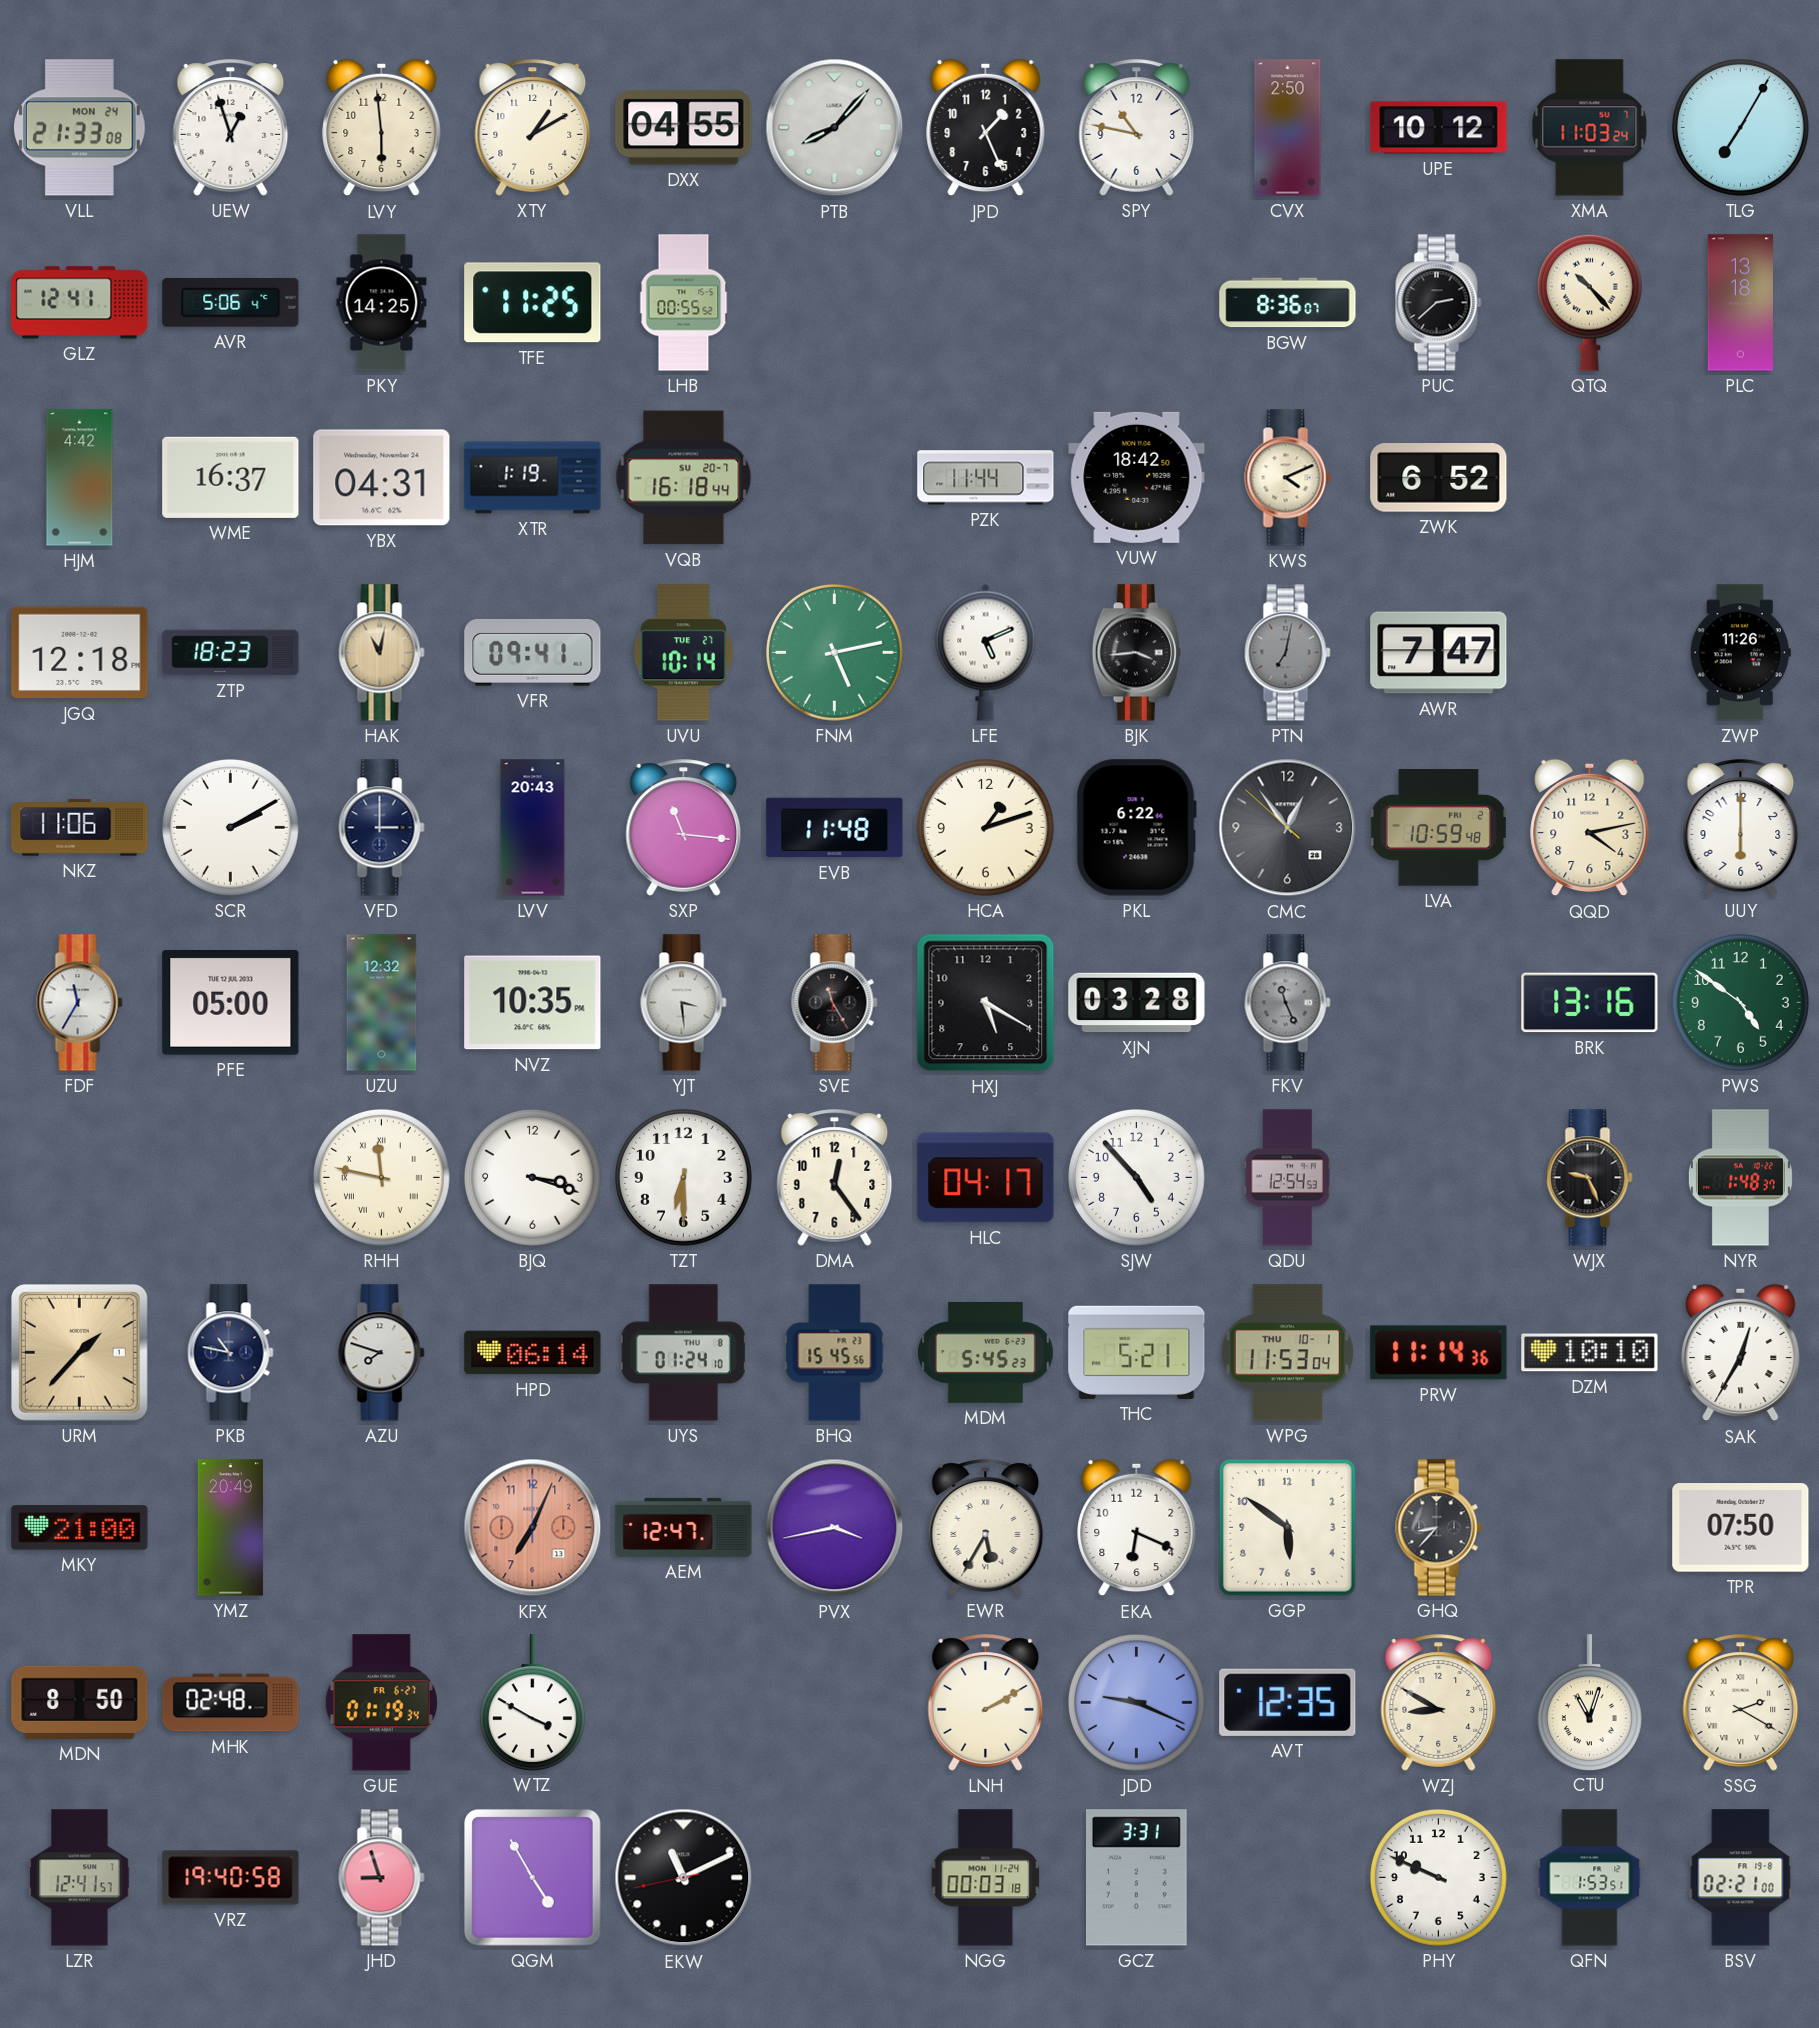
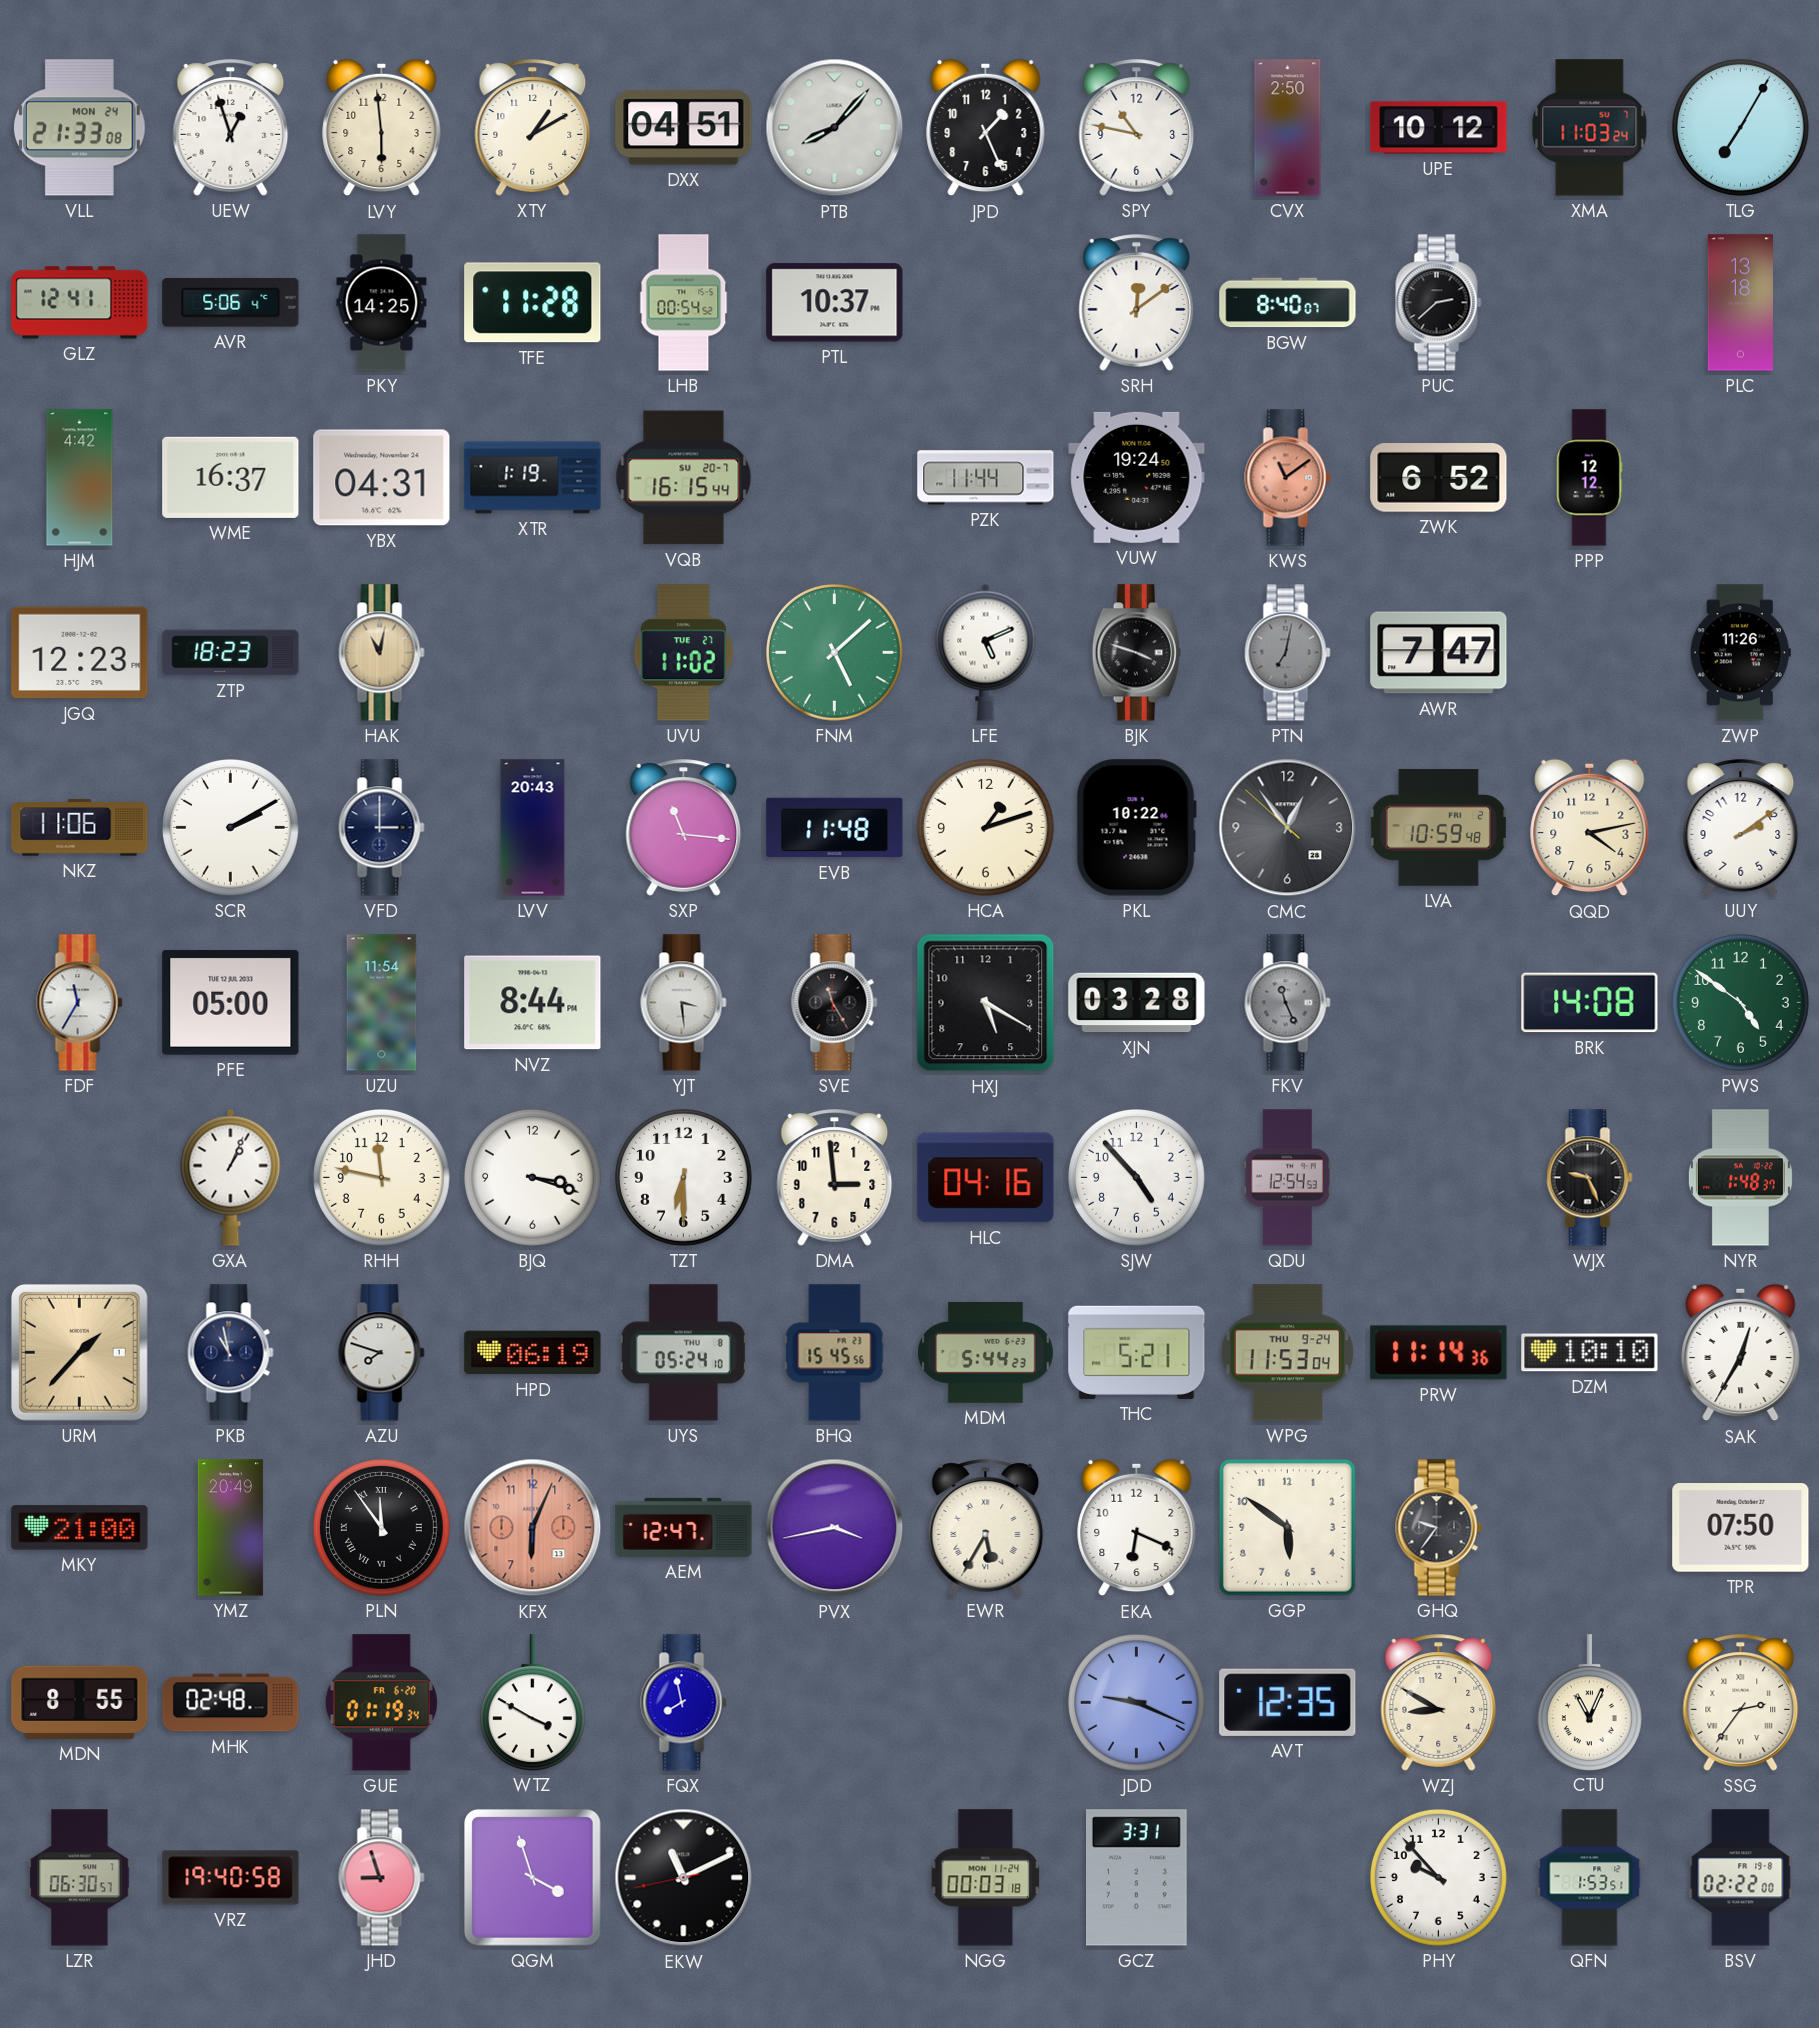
DXX: 04:55 -> 04:51
TFE: 11:25 -> 11:28
LHB: 00:55 -> 00:54
PTL: none -> 10:37
SRH: none -> 12:09
BGW: 8:36 -> 8:40
QTQ: 10:23 -> none
VQB: 16:18 -> 16:15
VUW: 18:42 -> 19:24
KWS: 4:11 -> 11:09
KWS dial: cream -> salmon
PPP: none -> 12:12
JGQ: 12:18 -> 12:23
VFR: 09:41 -> none
UVU: 10:14 -> 11:02
FNM: 5:13 -> 5:08
BJK: 3:44 -> 3:48
PKL: 6:22 -> 10:22
UUY: 6:00 -> 2:09
UZU: 12:32 -> 11:54
NVZ: 10:35 -> 8:44
BRK: 13:16 -> 14:08
GXA: none -> 1:04
RHH numerals: Roman -> Arabic
DMA: 12:24 -> 2:59
HLC: 04:17 -> 04:16
PKB: 10:47 -> 10:58
HPD: 06:14 -> 06:19
UYS: 01:24 -> 05:24
MDM: 5:45 -> 5:44
WPG date: THU 10-1 -> THU 9-24
PLN: none -> 11:54
KFX: 7:04 -> 6:04
GHQ: 8:37 -> 9:36
MDN: 8:50 -> 8:55
GUE date: FR 6-27 -> FR 6-20
FQX: none -> 7:58
LNH: 2:10 -> none
CTU: 11:03 -> 11:04
SSG: 2:20 -> 2:36
LZR: 12:41 -> 06:30
QGM: 4:55 -> 3:57
PHY: 9:49 -> 9:53
BSV: 02:21 -> 02:22
